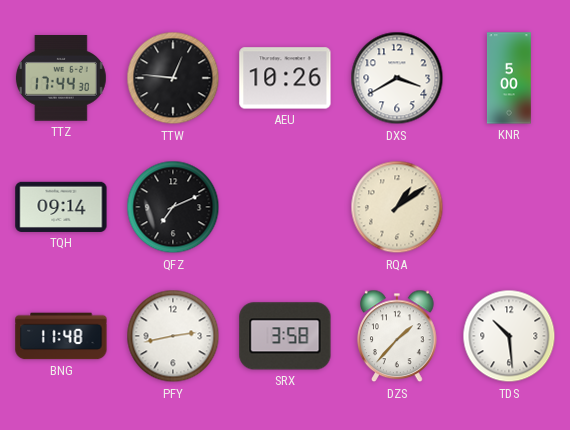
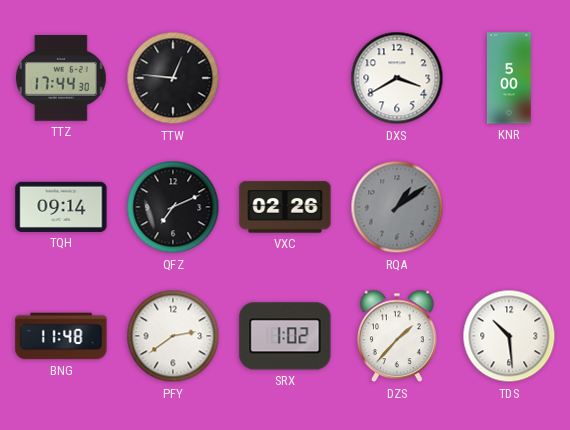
AEU: 10:26 -> none
VXC: none -> 02:26
RQA dial: cream -> grey
PFY: 2:43 -> 2:39
SRX: 3:58 -> 1:02
